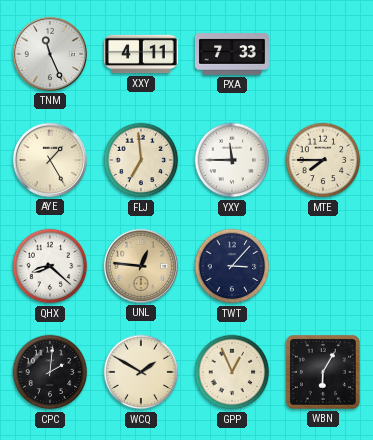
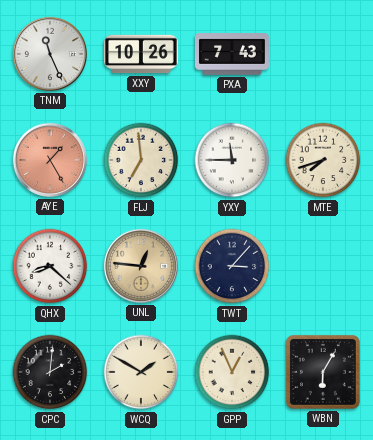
XXY: 4:11 -> 10:26
PXA: 7:33 -> 7:43
AYE dial: cream -> salmon
MTE: 7:45 -> 7:42
